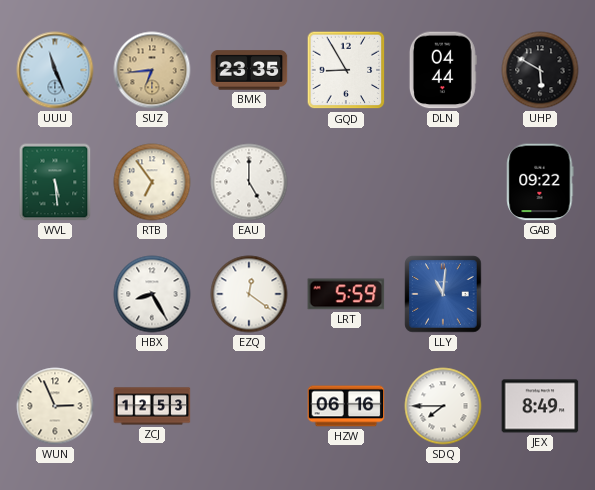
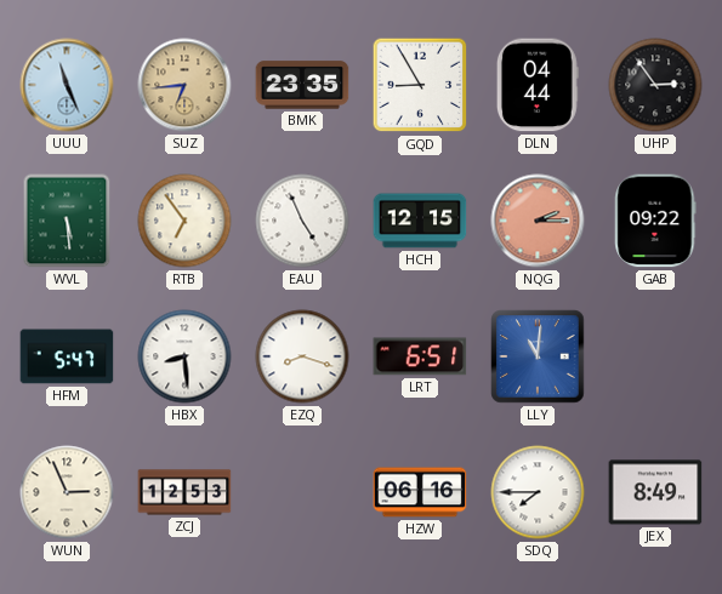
UHP: 5:50 -> 2:54
EAU: 5:00 -> 4:56
HCH: none -> 12:15
NQG: none -> 2:15
HFM: none -> 5:47
HBX: 8:25 -> 8:29
EZQ: 12:21 -> 8:18
LRT: 5:59 -> 6:51
